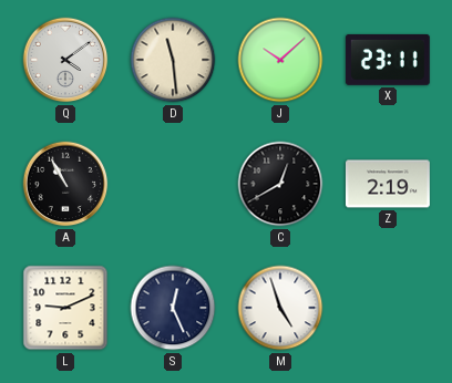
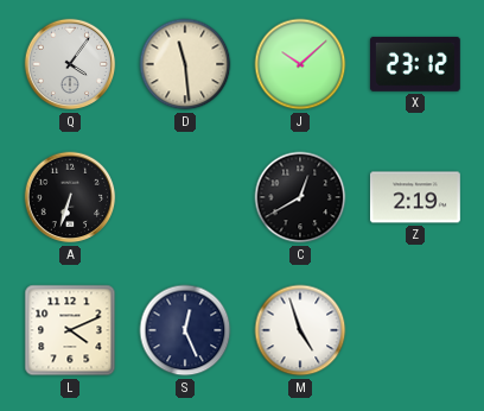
Q: 4:09 -> 4:06
X: 23:11 -> 23:12
A: 10:55 -> 6:33
L: 9:11 -> 4:11
